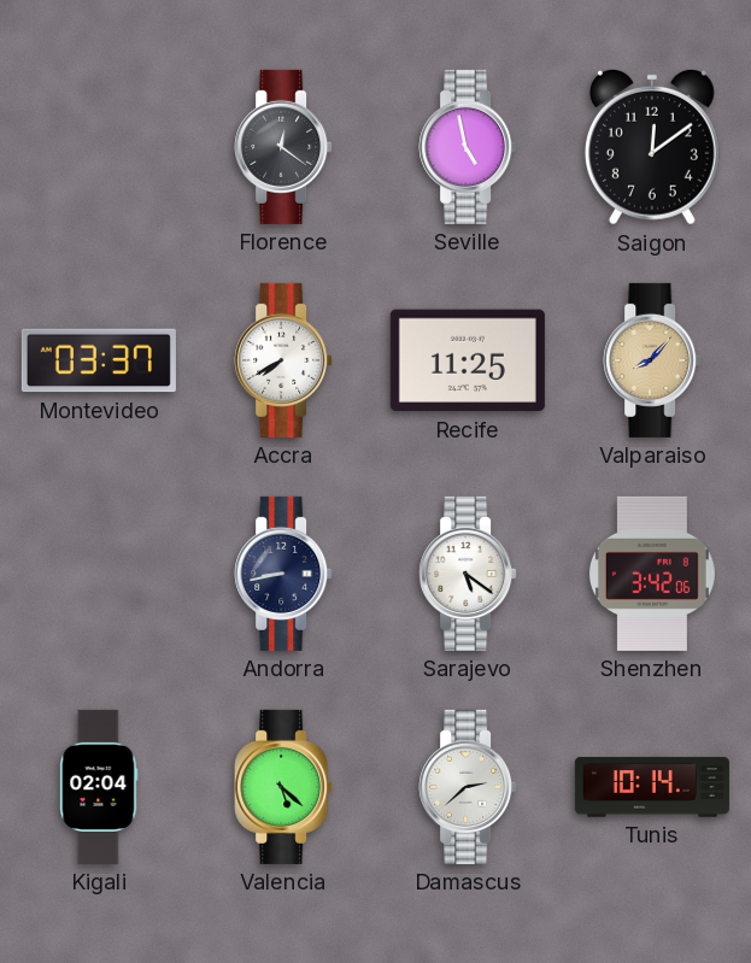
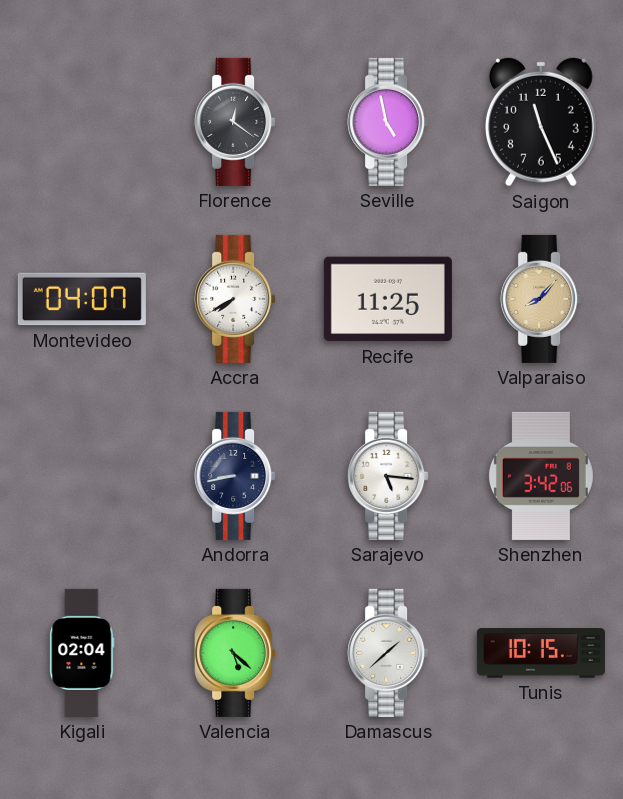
Saigon: 12:09 -> 11:26
Montevideo: 03:37 -> 04:07
Sarajevo: 5:21 -> 5:16
Damascus: 2:38 -> 1:38
Tunis: 10:14 -> 10:15
